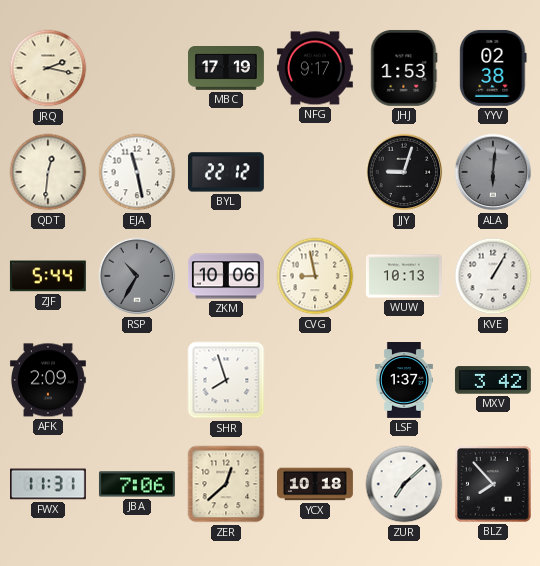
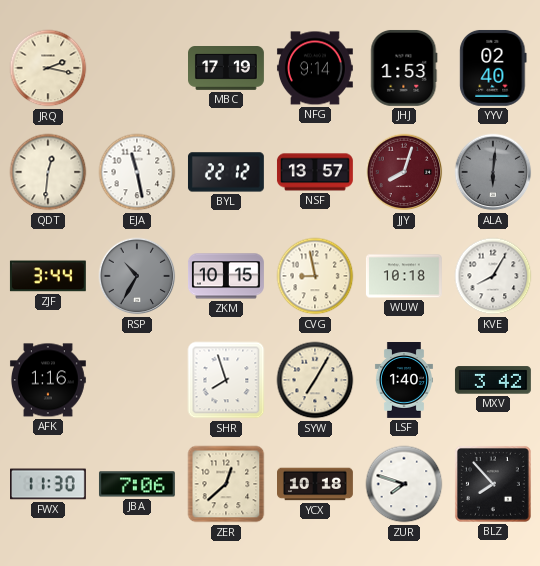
NFG: 9:17 -> 9:14
YYV: 02:38 -> 02:40
NSF: none -> 13:57
JJY: 9:03 -> 8:03
JJY dial: black -> burgundy
ZJF: 5:44 -> 3:44
ZKM: 10:06 -> 10:15
WUW: 10:13 -> 10:18
KVE: 1:05 -> 8:05
AFK: 2:09 -> 1:16
SYW: none -> 7:05
LSF: 1:37 -> 1:40
FWX: 11:31 -> 11:30
ZUR: 7:08 -> 7:48
